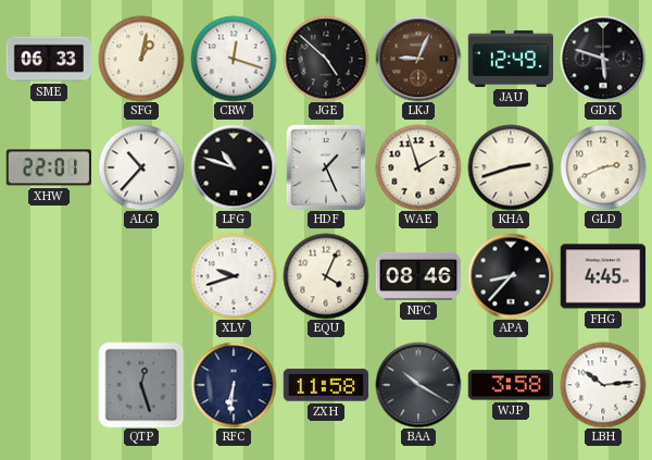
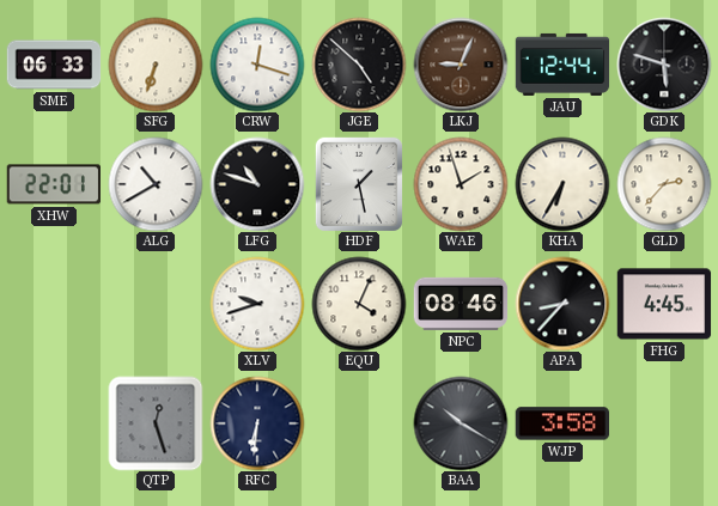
SFG: 1:02 -> 6:33
JAU: 12:49 -> 12:44
ALG: 10:37 -> 10:40
HDF: 1:26 -> 1:28
KHA: 2:42 -> 6:35
GLD: 2:41 -> 2:37
ZXH: 11:58 -> none
LBH: 10:14 -> none
